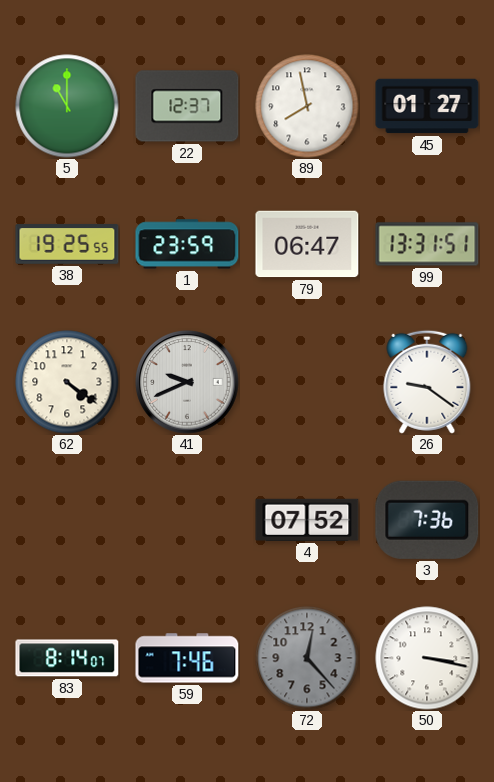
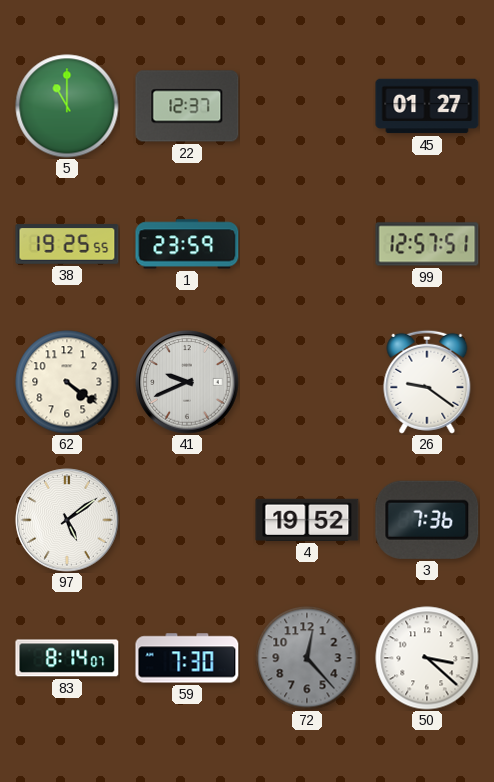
89: 7:58 -> none
79: 06:47 -> none
99: 13:31 -> 12:57
97: none -> 5:09
4: 07:52 -> 19:52
59: 7:46 -> 7:30
50: 3:17 -> 3:22
